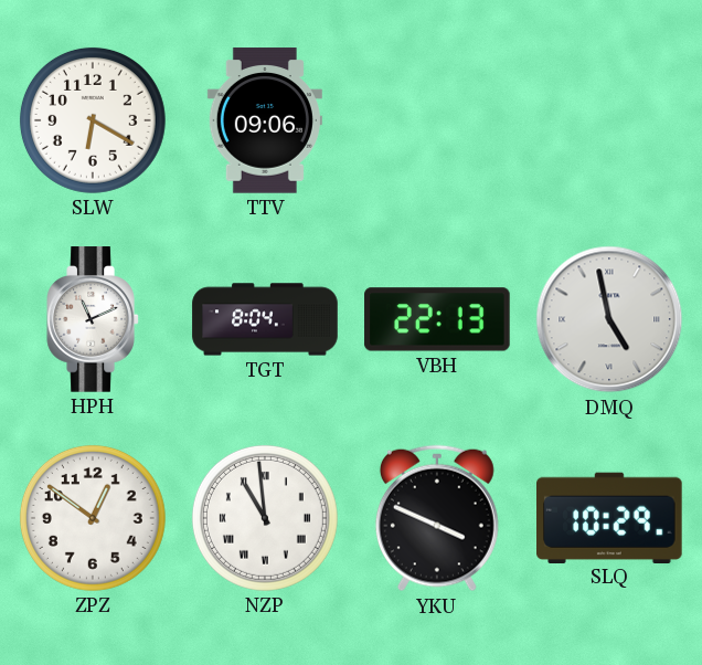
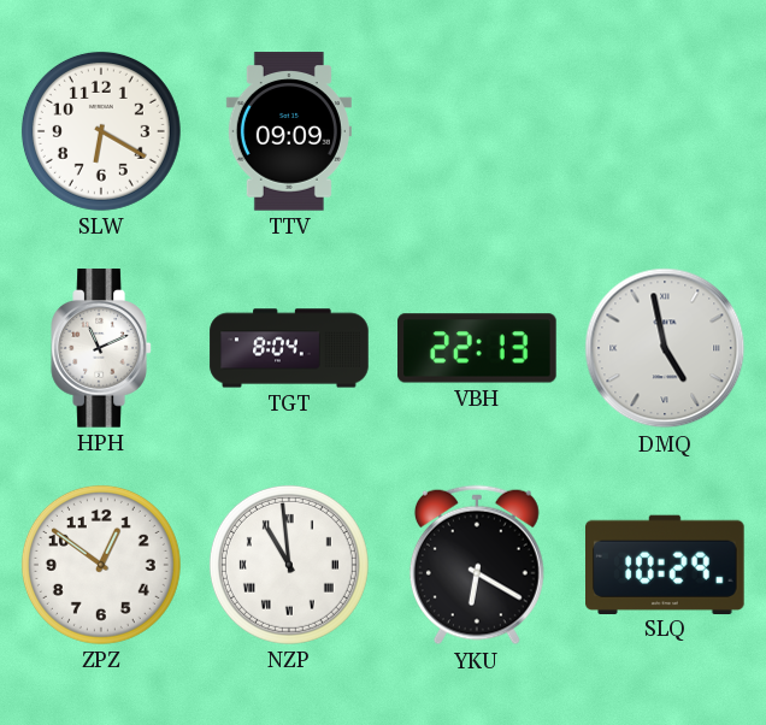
TTV: 09:06 -> 09:09
YKU: 3:49 -> 6:20
